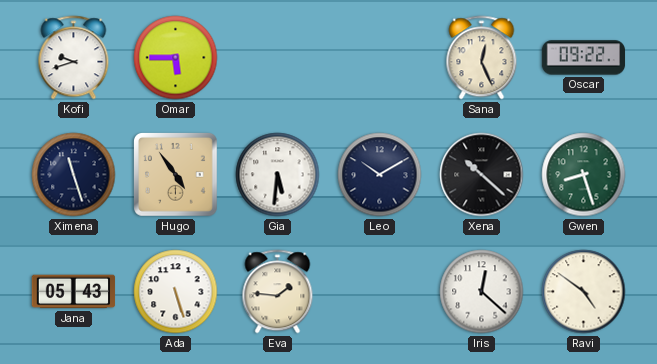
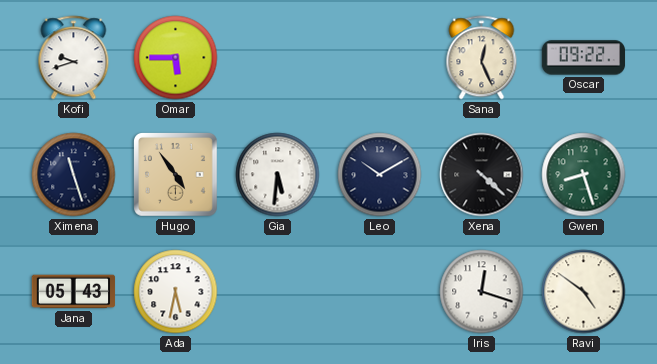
Xena: 10:22 -> 4:22
Ada: 5:27 -> 5:32
Eva: 1:46 -> none
Iris: 12:22 -> 12:18
